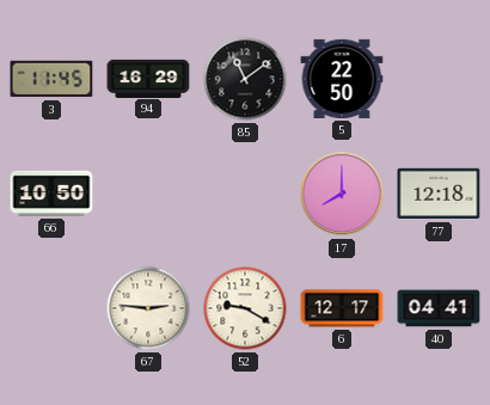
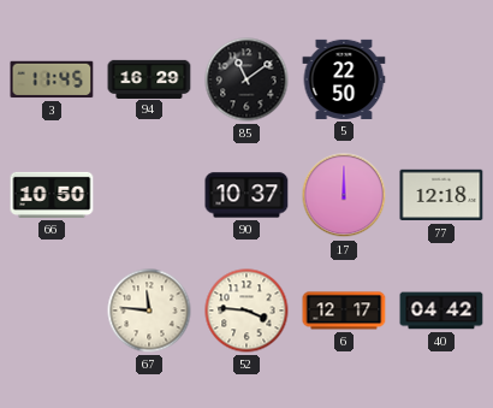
90: none -> 10:37
17: 8:00 -> 12:00
67: 2:46 -> 11:46
52: 9:20 -> 3:46
40: 04:41 -> 04:42
